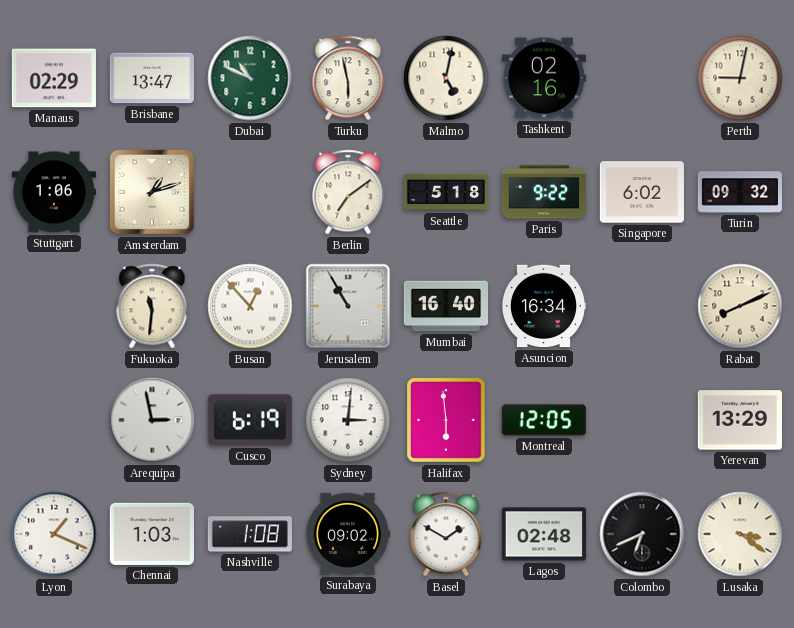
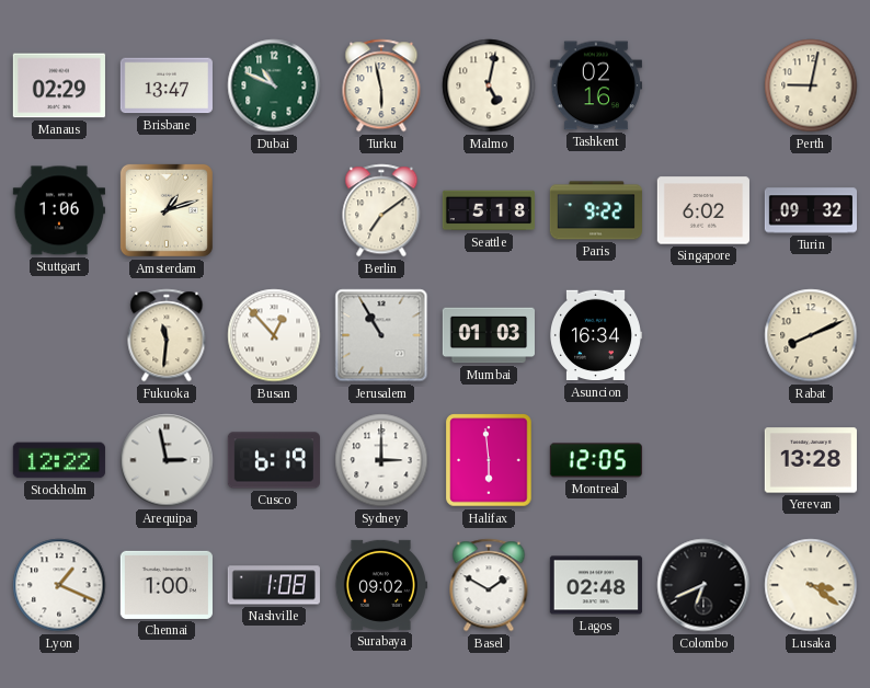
Mumbai: 16:40 -> 01:03
Stockholm: none -> 12:22
Sydney: 3:01 -> 3:00
Yerevan: 13:29 -> 13:28
Chennai: 1:03 -> 1:00
